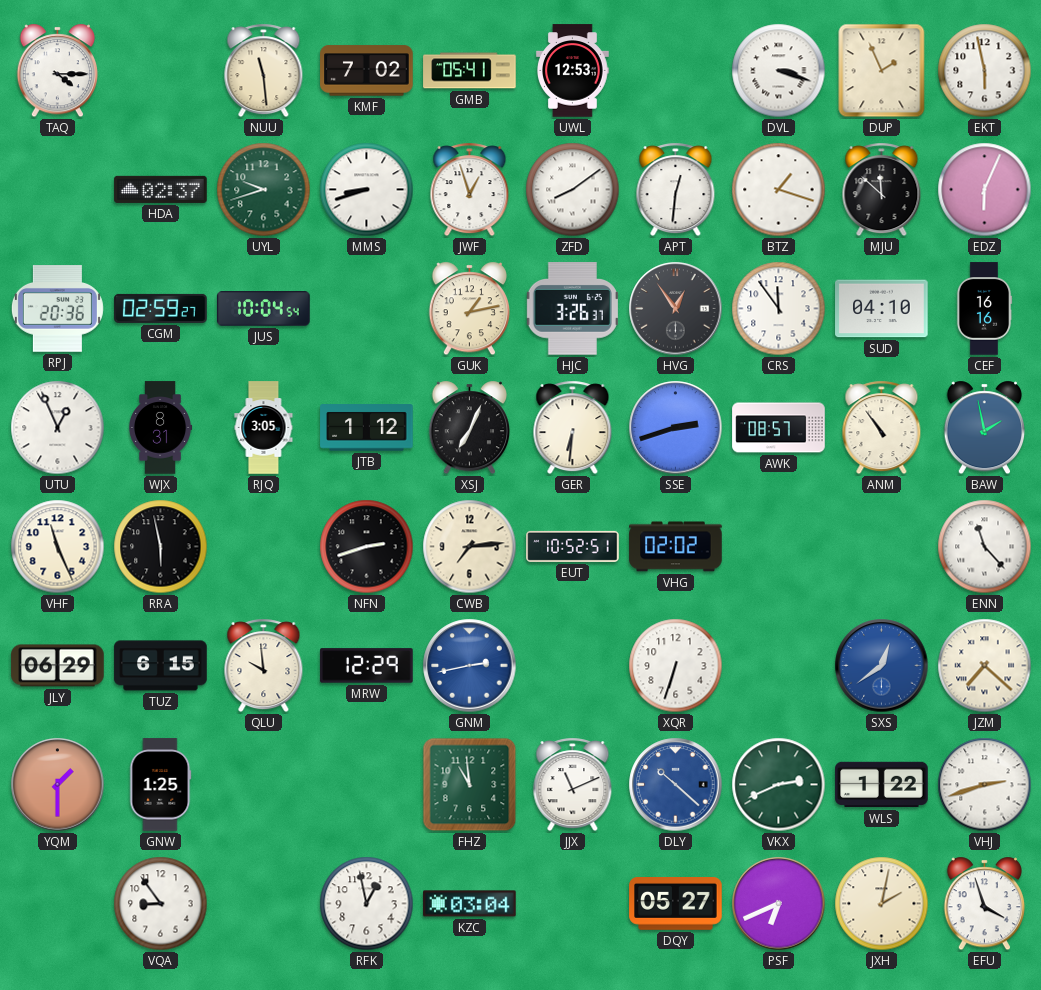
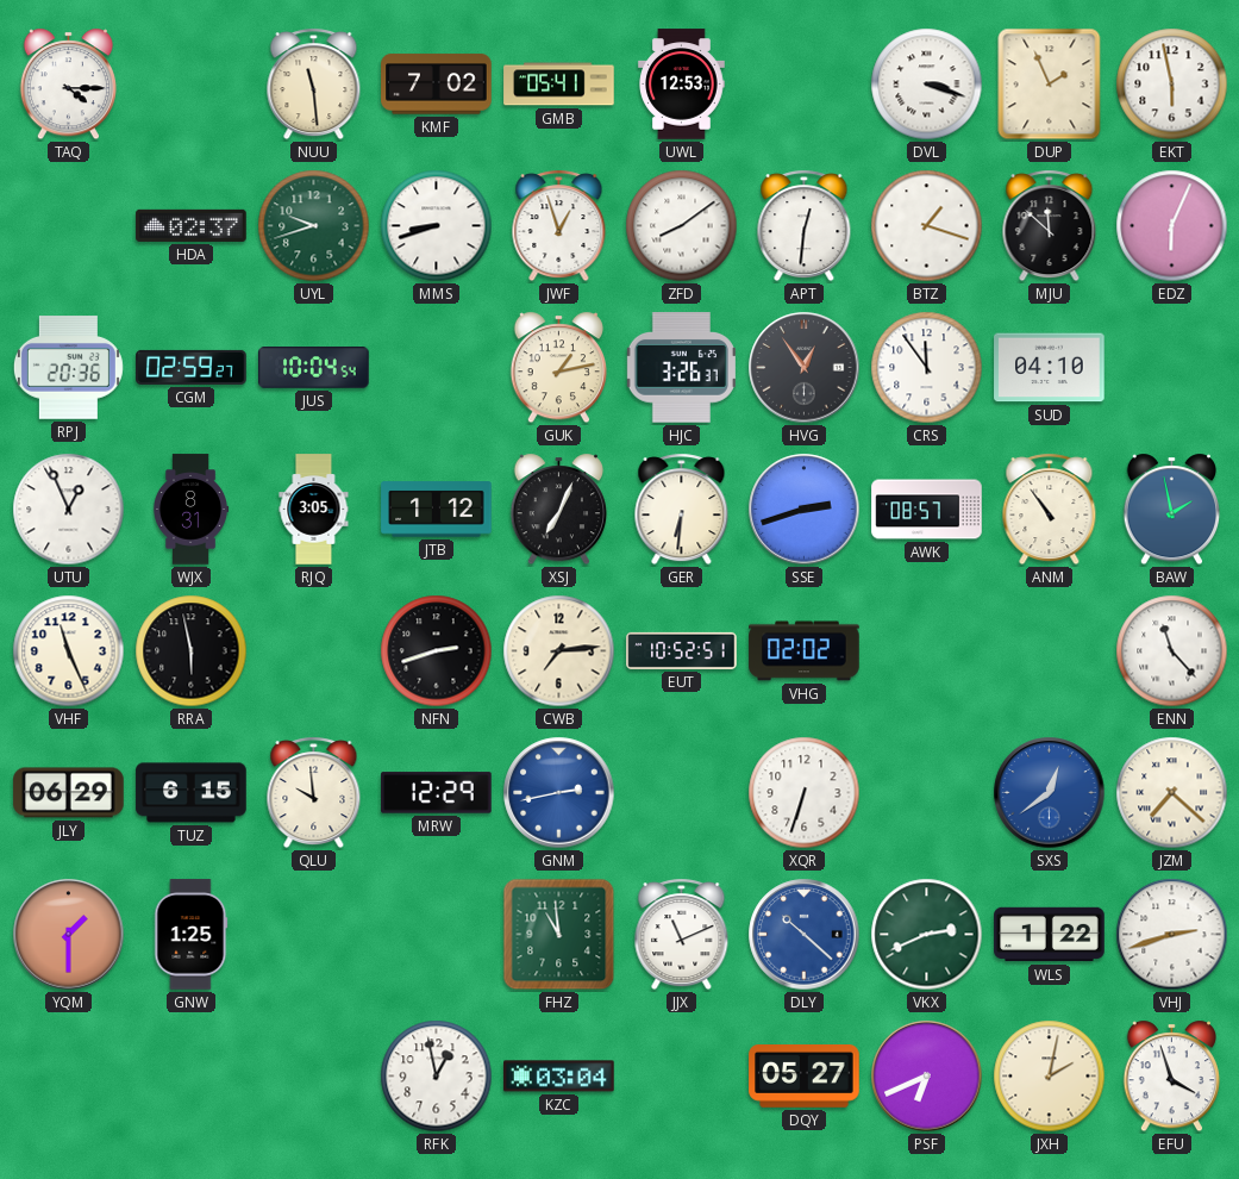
CEF: 16:16 -> none
VQA: 8:54 -> none
